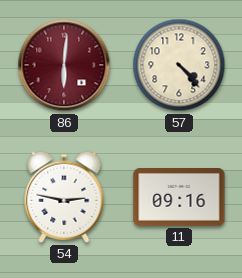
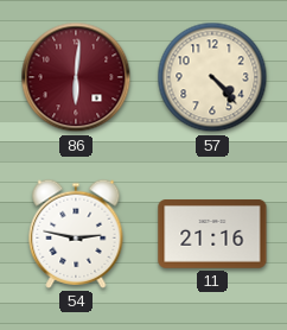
11: 09:16 -> 21:16
